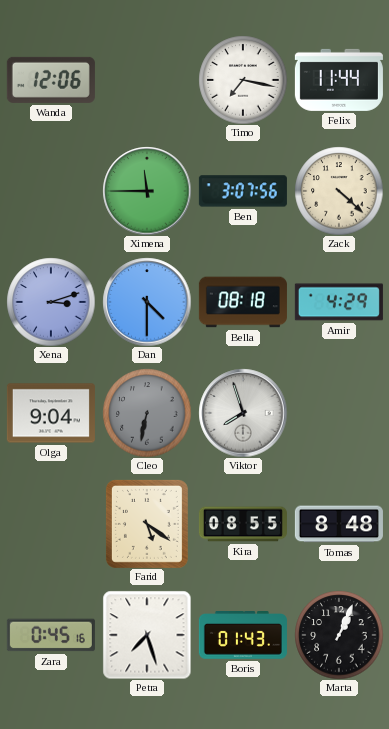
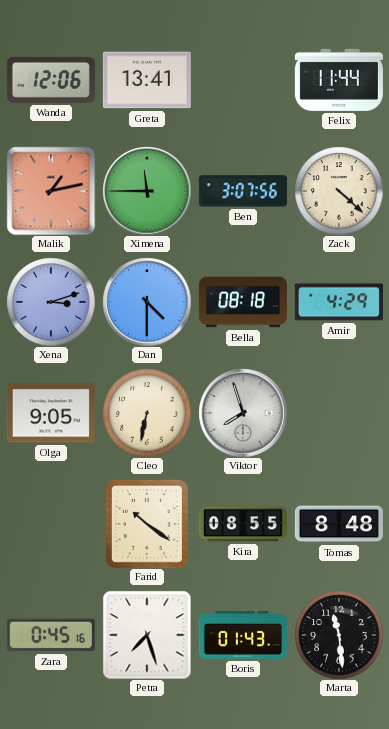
Greta: none -> 13:41
Timo: 7:17 -> none
Malik: none -> 1:13
Olga: 9:04 -> 9:05
Cleo dial: grey -> cream
Farid: 5:21 -> 10:21
Marta: 1:04 -> 11:29
